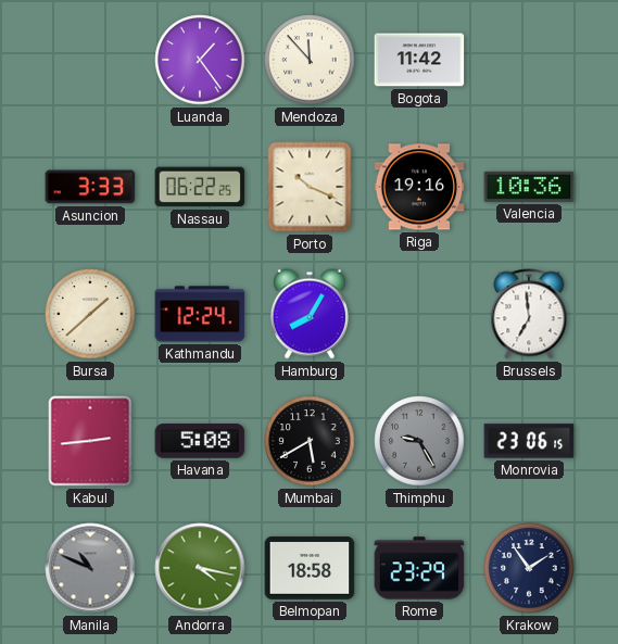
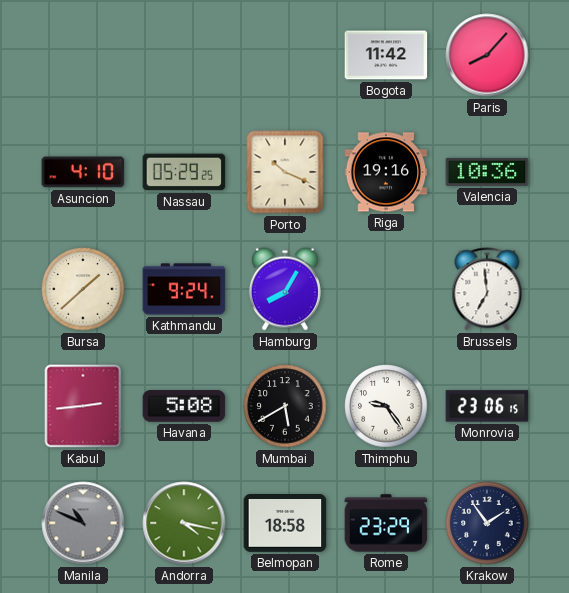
Luanda: 1:24 -> none
Mendoza: 11:53 -> none
Paris: none -> 8:07
Asuncion: 3:33 -> 4:10
Nassau: 06:22 -> 05:29
Kathmandu: 12:24 -> 9:24
Thimphu: 9:25 -> 9:24
Thimphu dial: grey -> white
